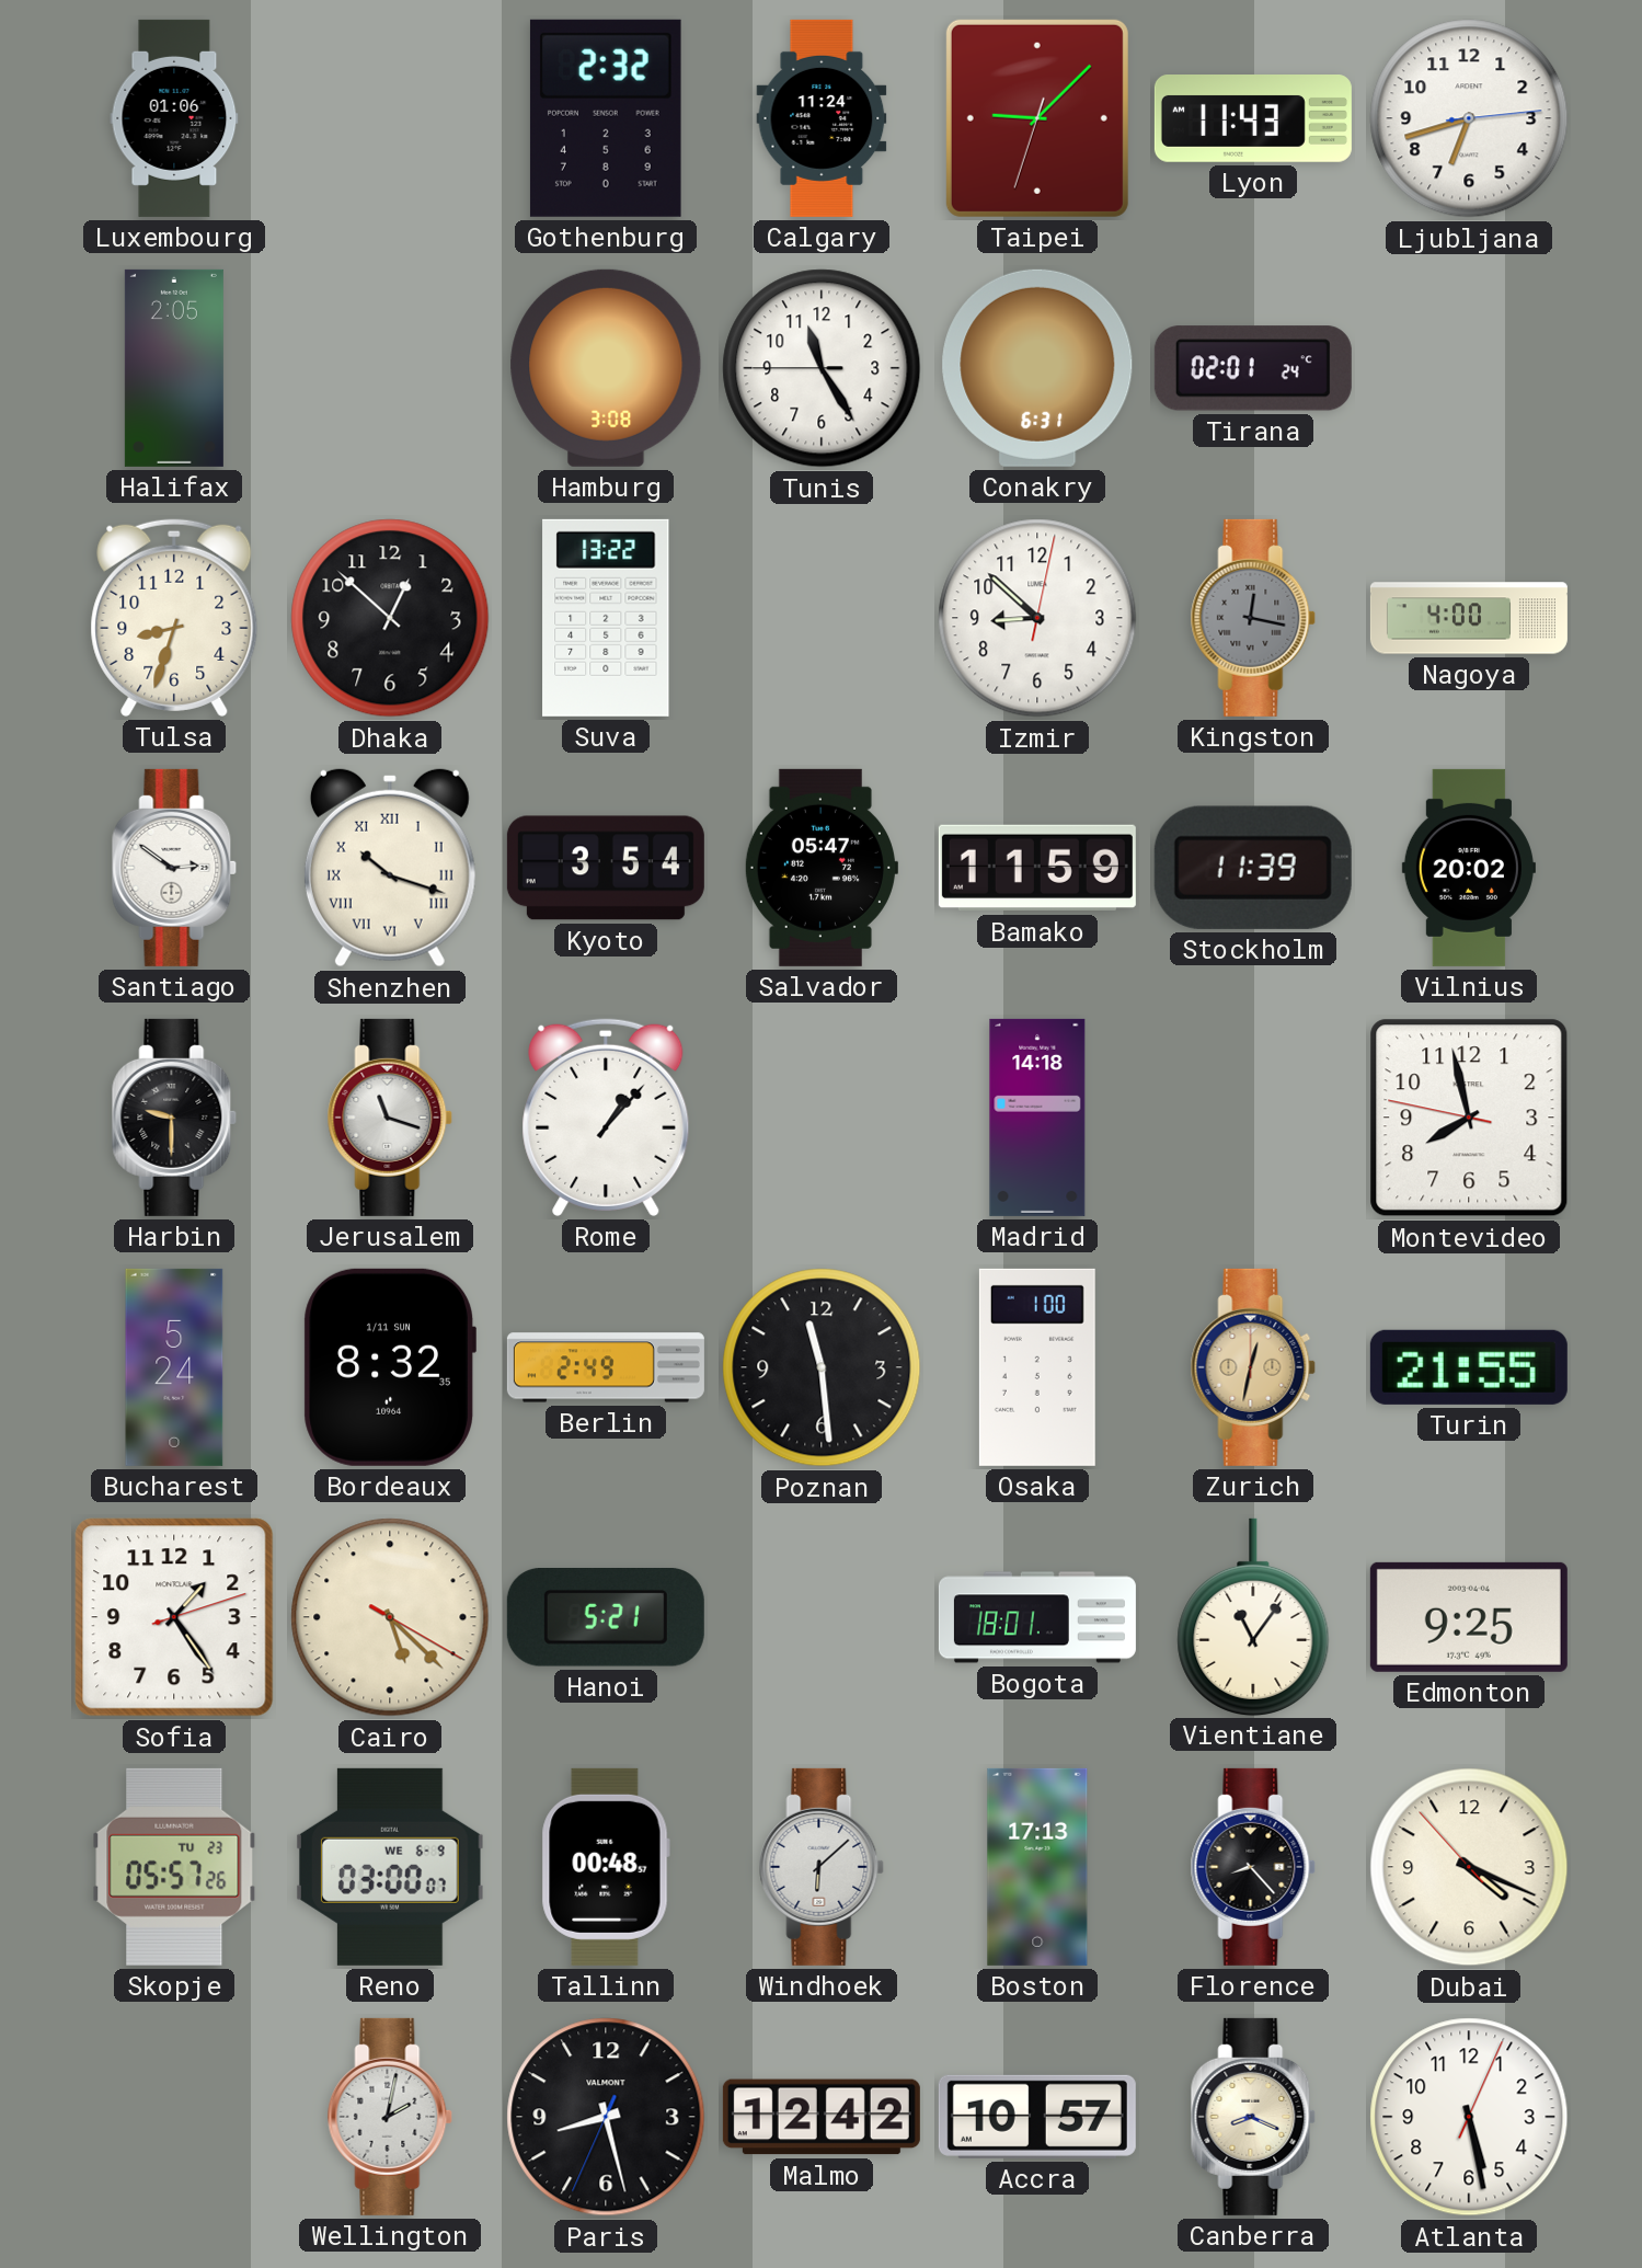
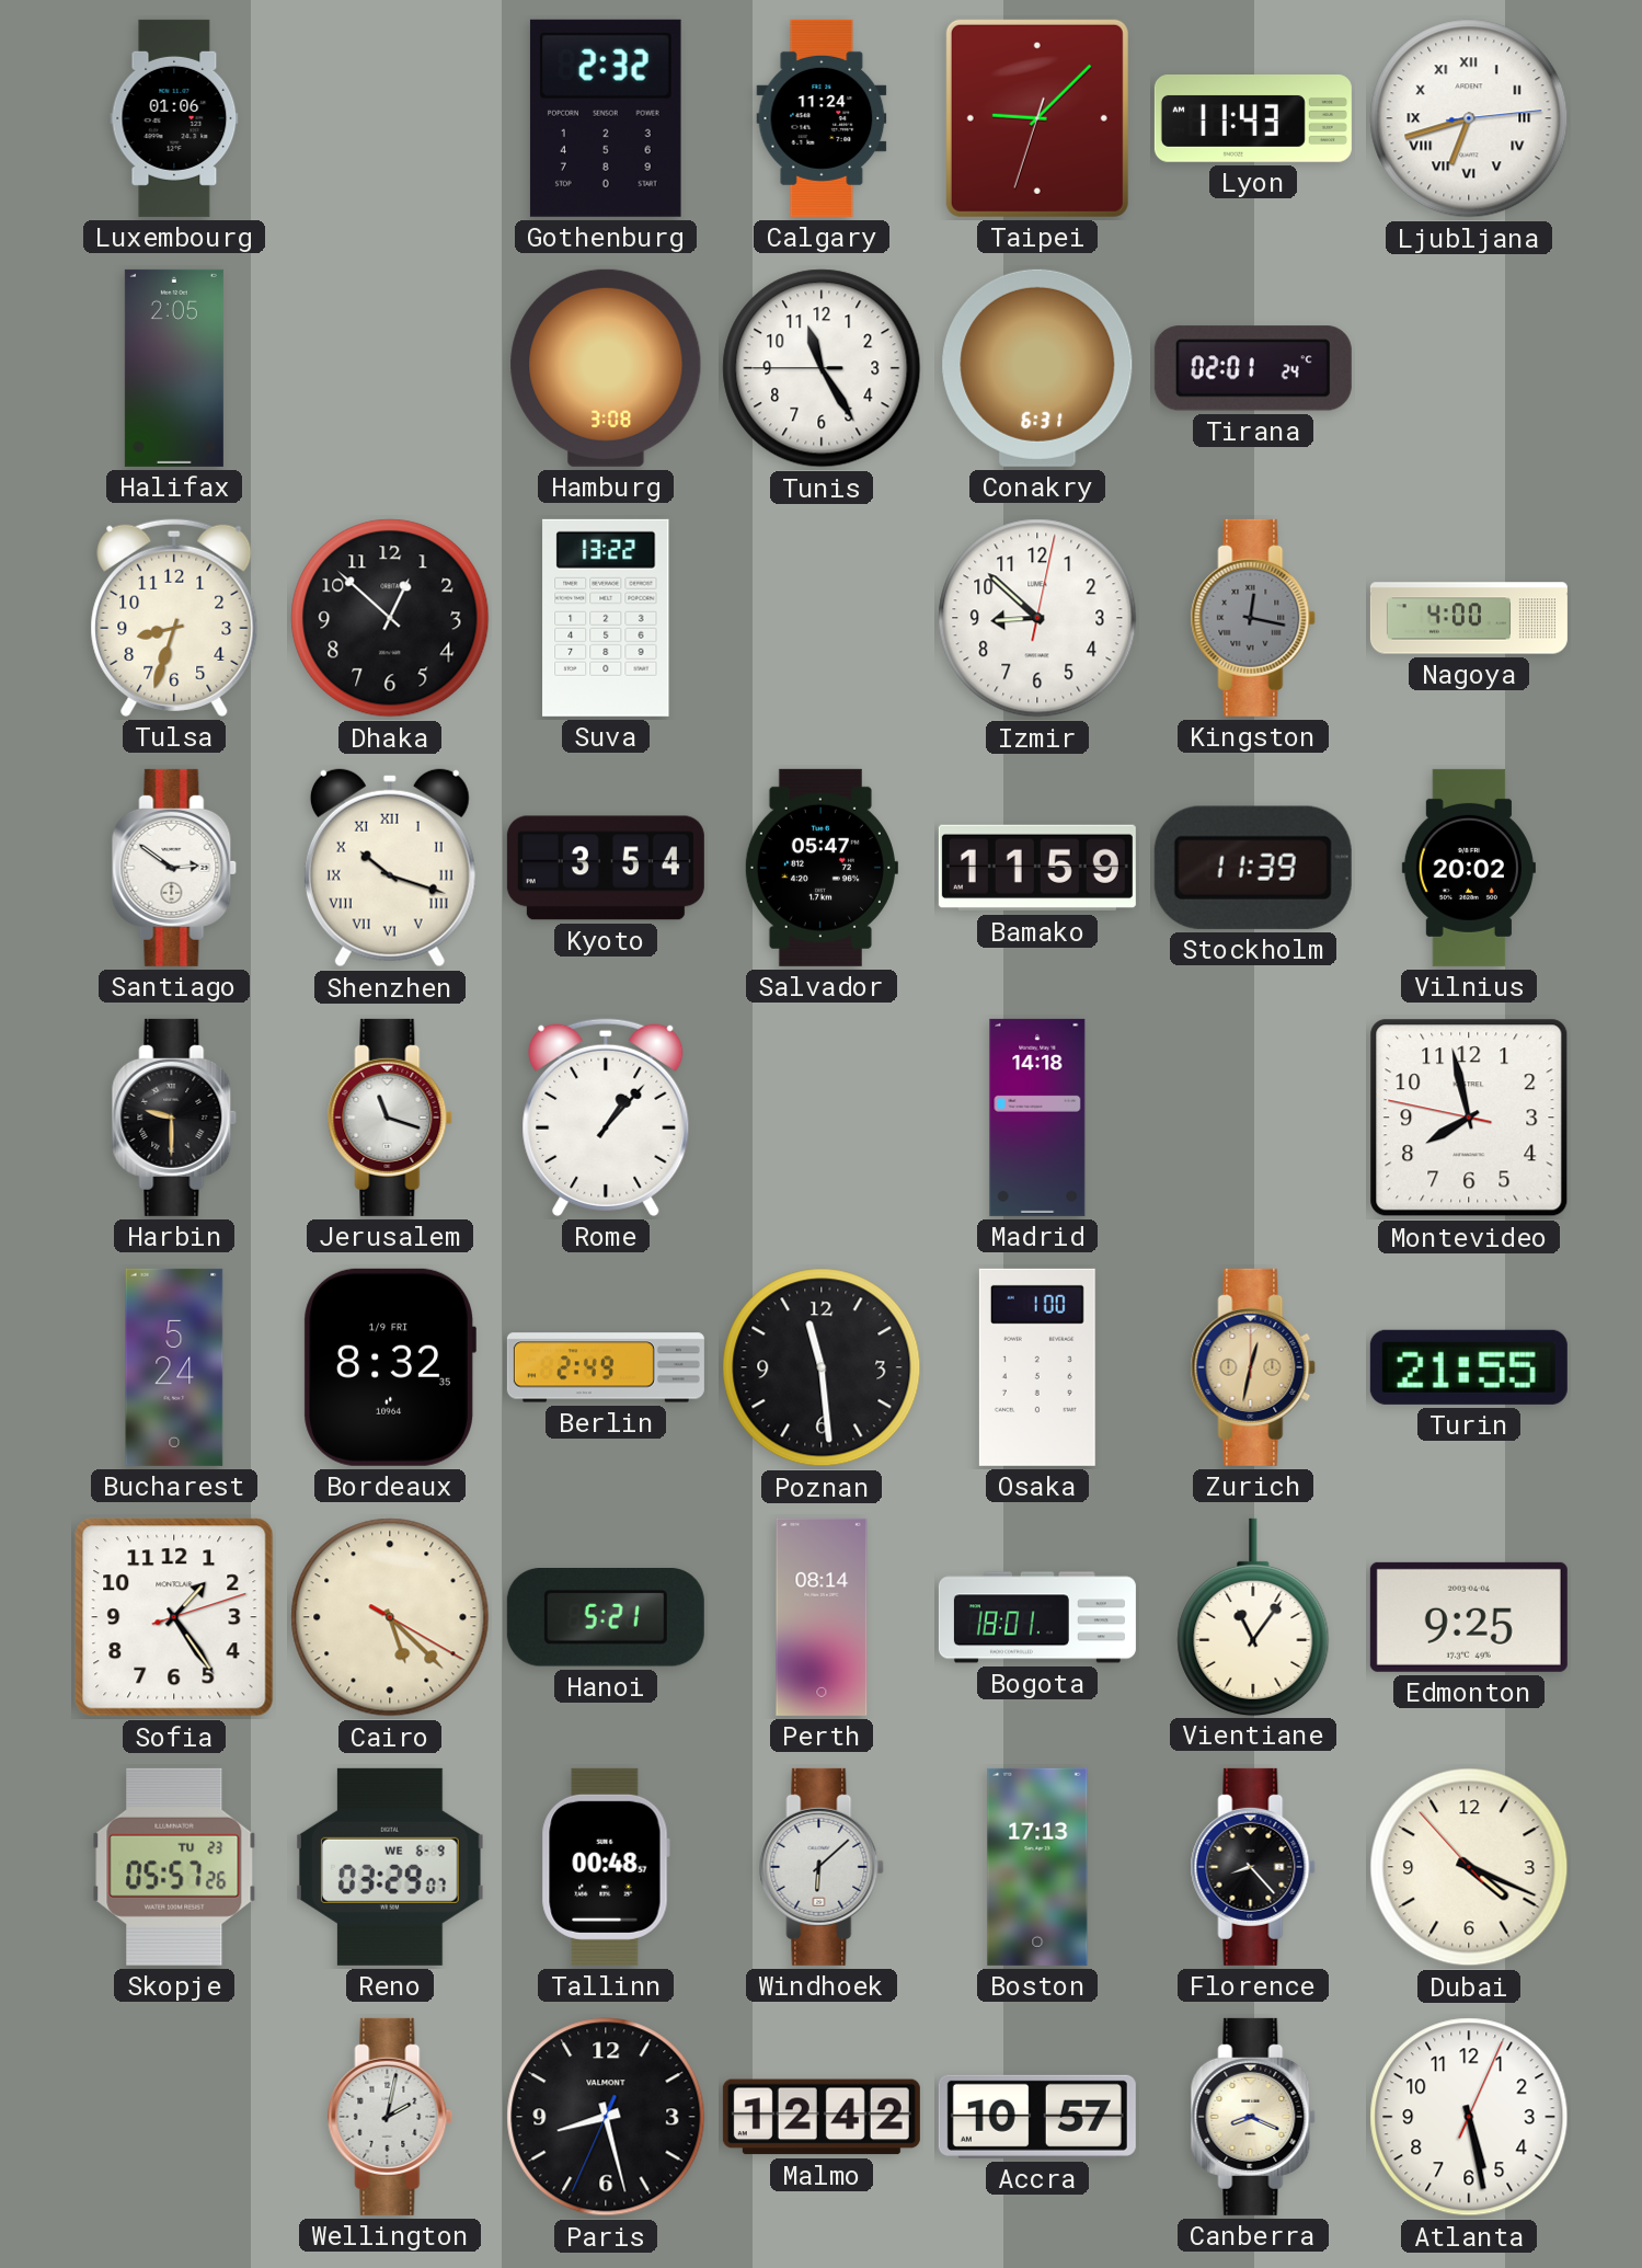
Ljubljana numerals: Arabic -> Roman
Bordeaux date: 1/11 SUN -> 1/9 FRI
Perth: none -> 08:14
Reno: 03:00 -> 03:29
